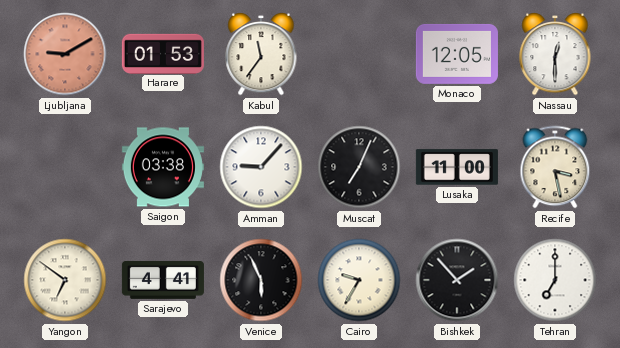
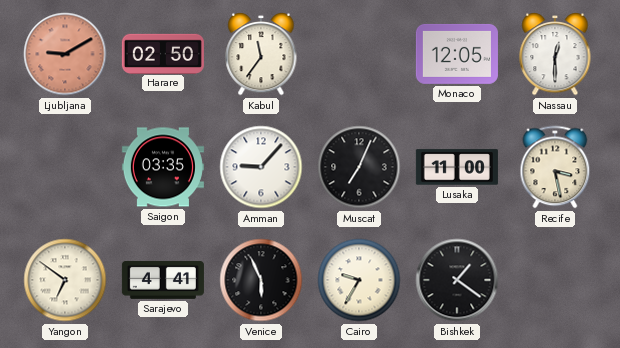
Harare: 01:53 -> 02:50
Saigon: 03:38 -> 03:35
Bishkek: 1:53 -> 1:21
Tehran: 7:00 -> none
